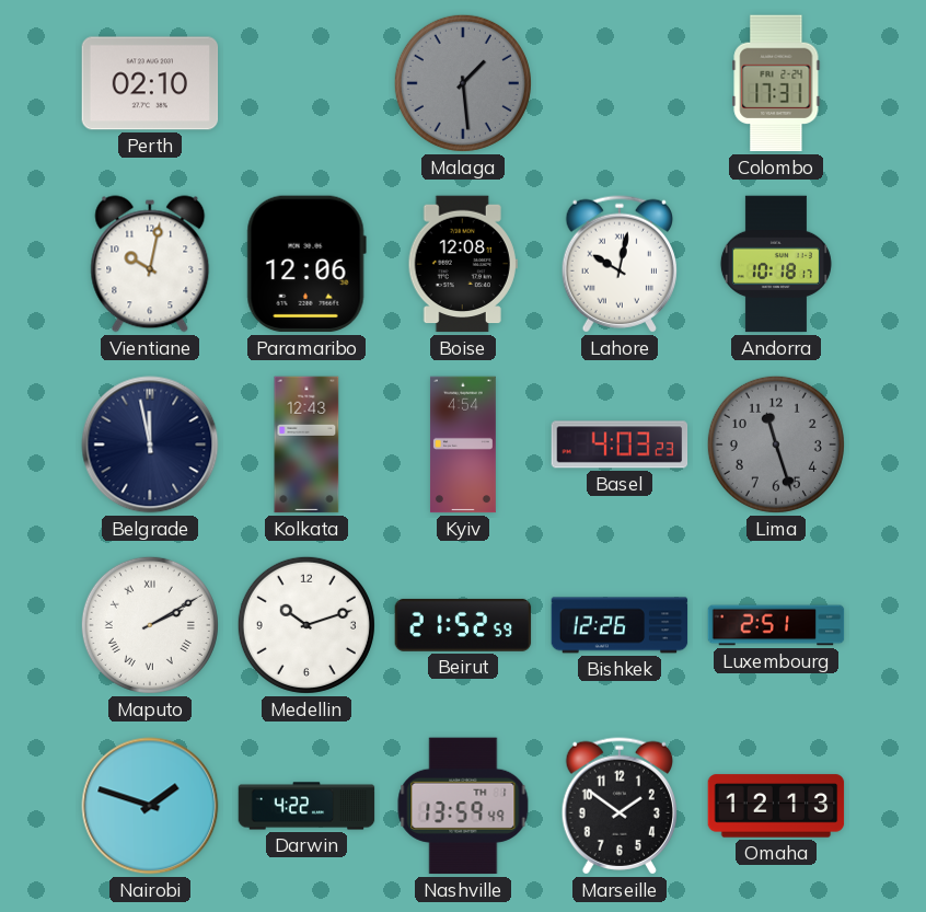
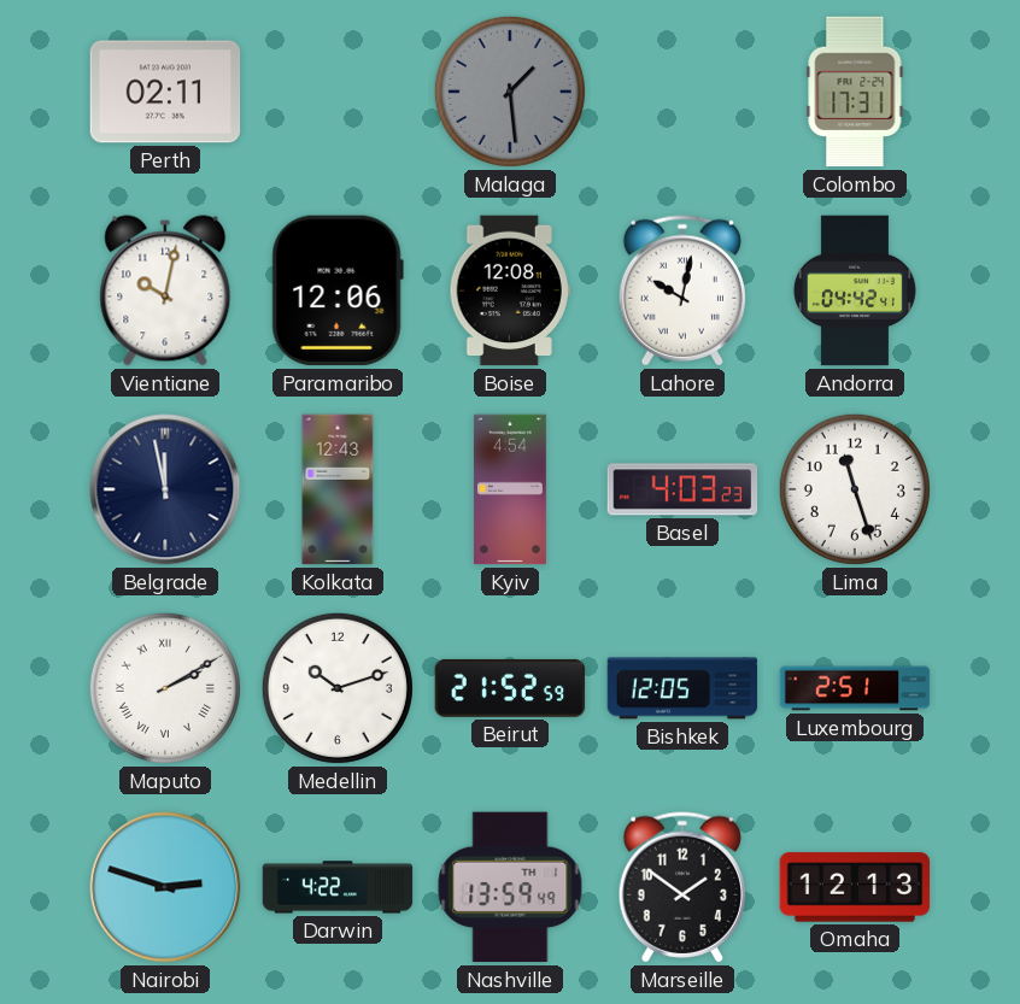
Perth: 02:10 -> 02:11
Andorra: 10:18 -> 04:42
Lima dial: grey -> white
Bishkek: 12:26 -> 12:05
Nairobi: 1:48 -> 2:48
